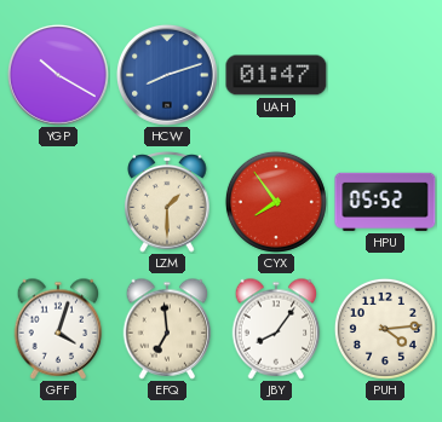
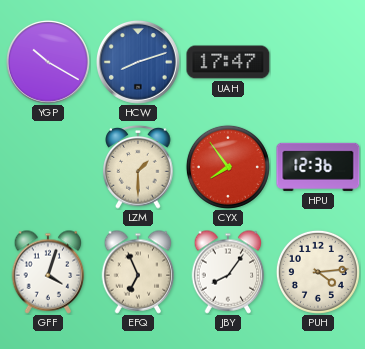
UAH: 01:47 -> 17:47
HPU: 05:52 -> 12:36
EFQ: 6:59 -> 6:56
